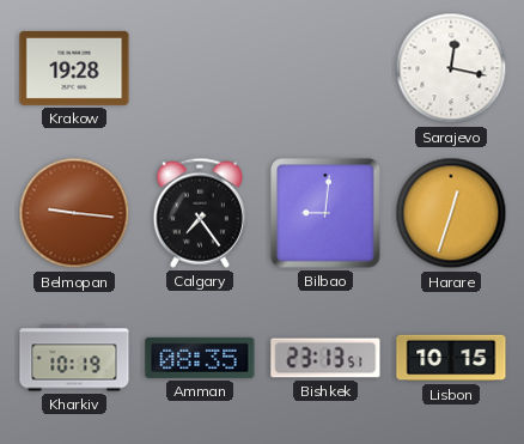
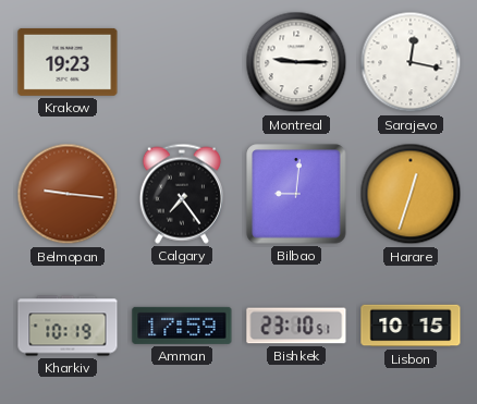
Krakow: 19:28 -> 19:23
Montreal: none -> 9:15
Amman: 08:35 -> 17:59
Bishkek: 23:13 -> 23:10
